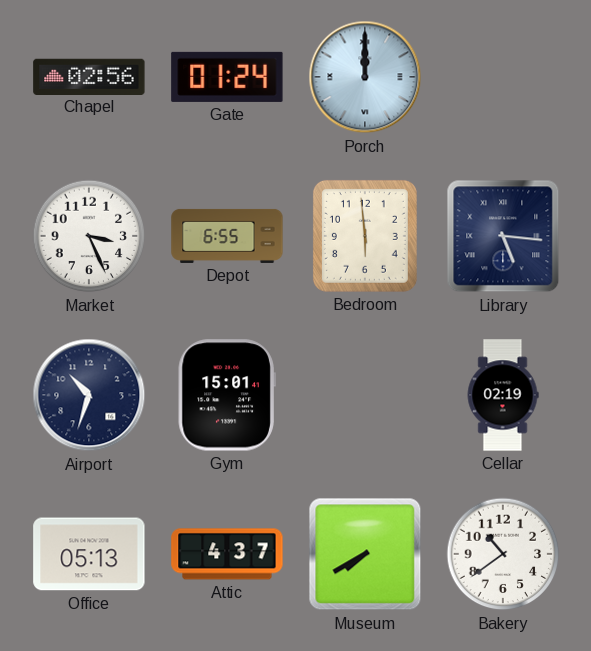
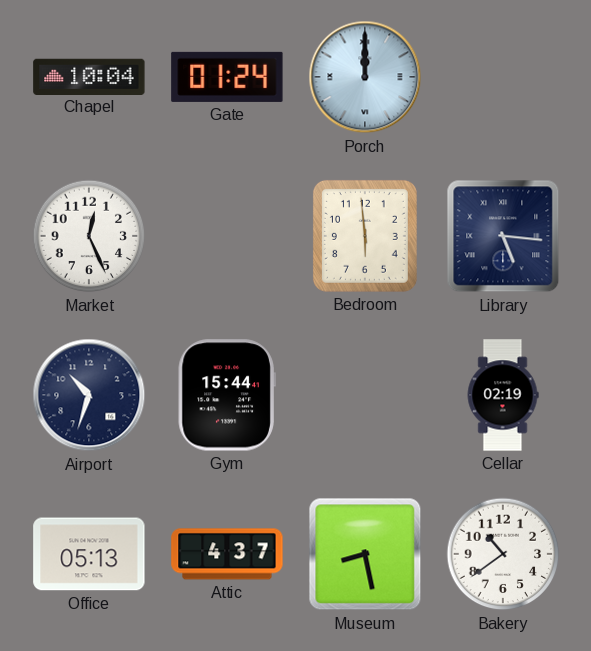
Chapel: 02:56 -> 10:04
Market: 3:26 -> 12:26
Depot: 6:55 -> none
Gym: 15:01 -> 15:44
Museum: 7:40 -> 8:28
